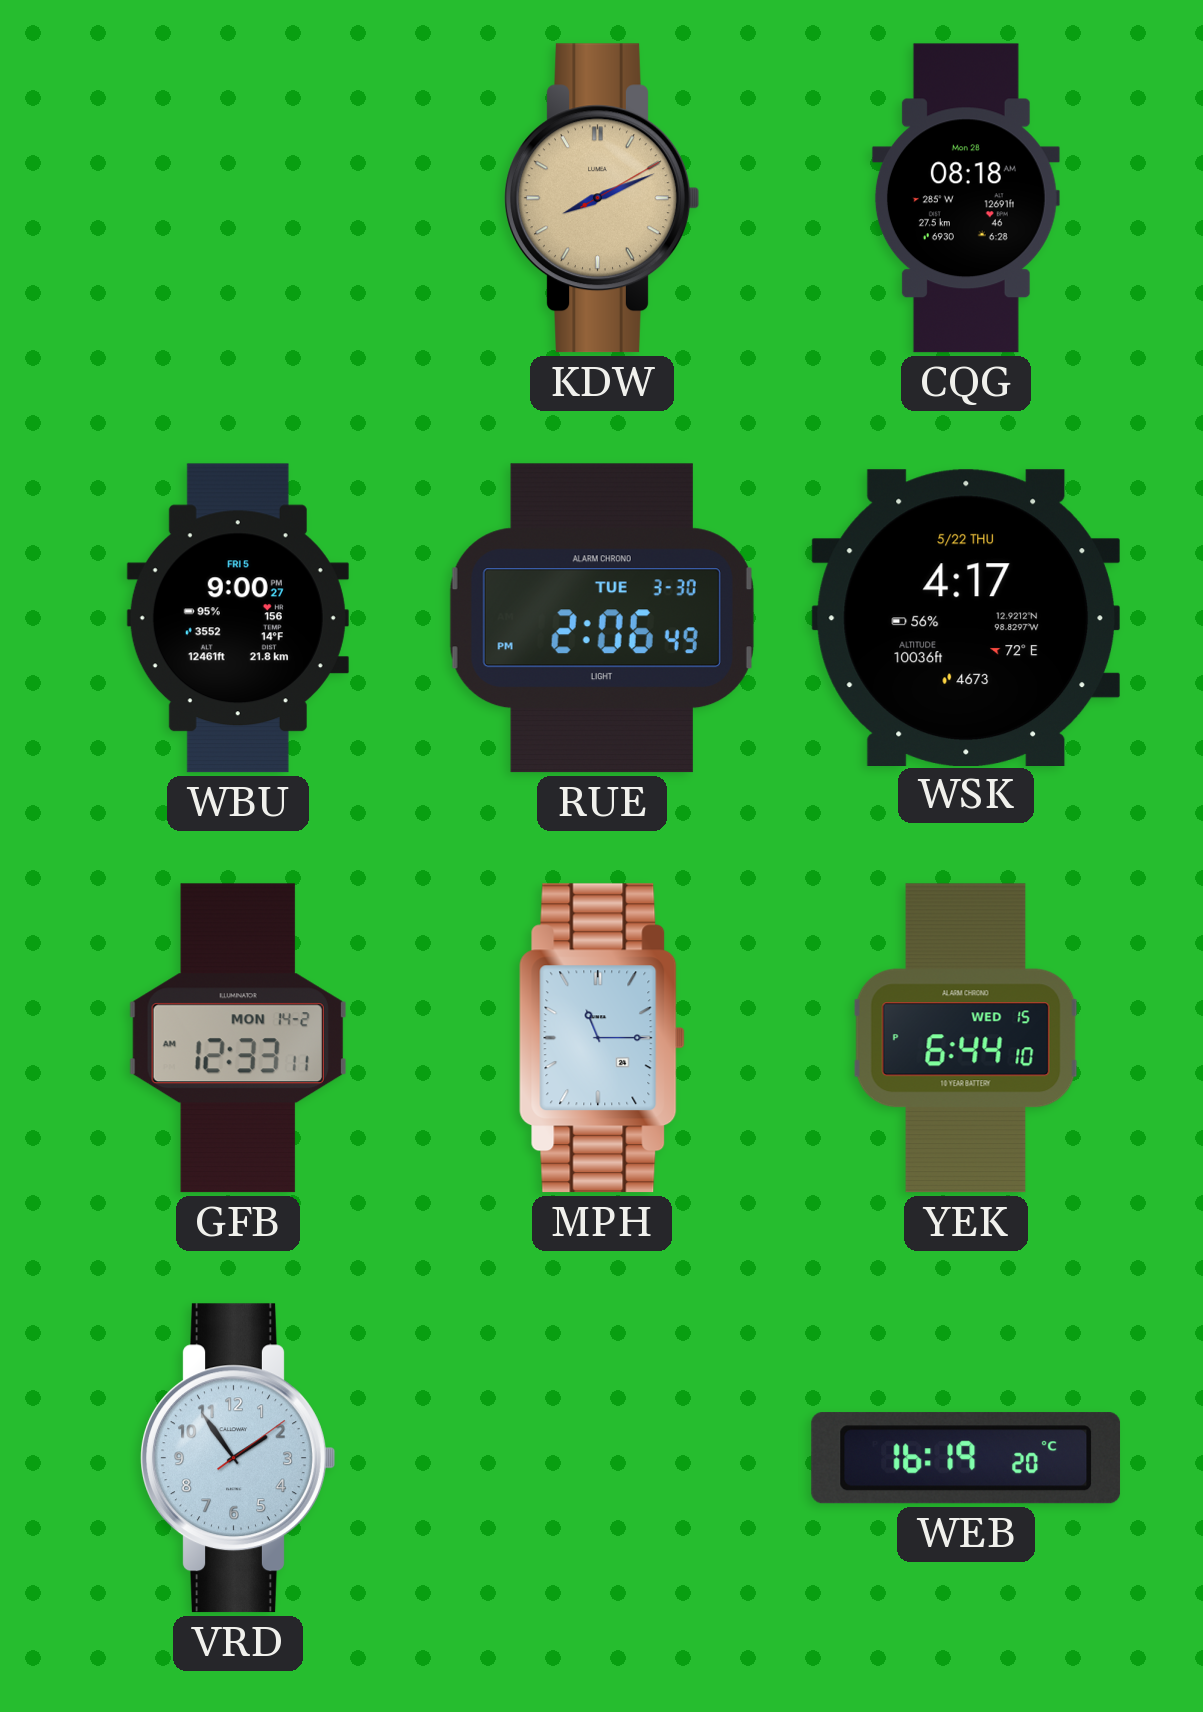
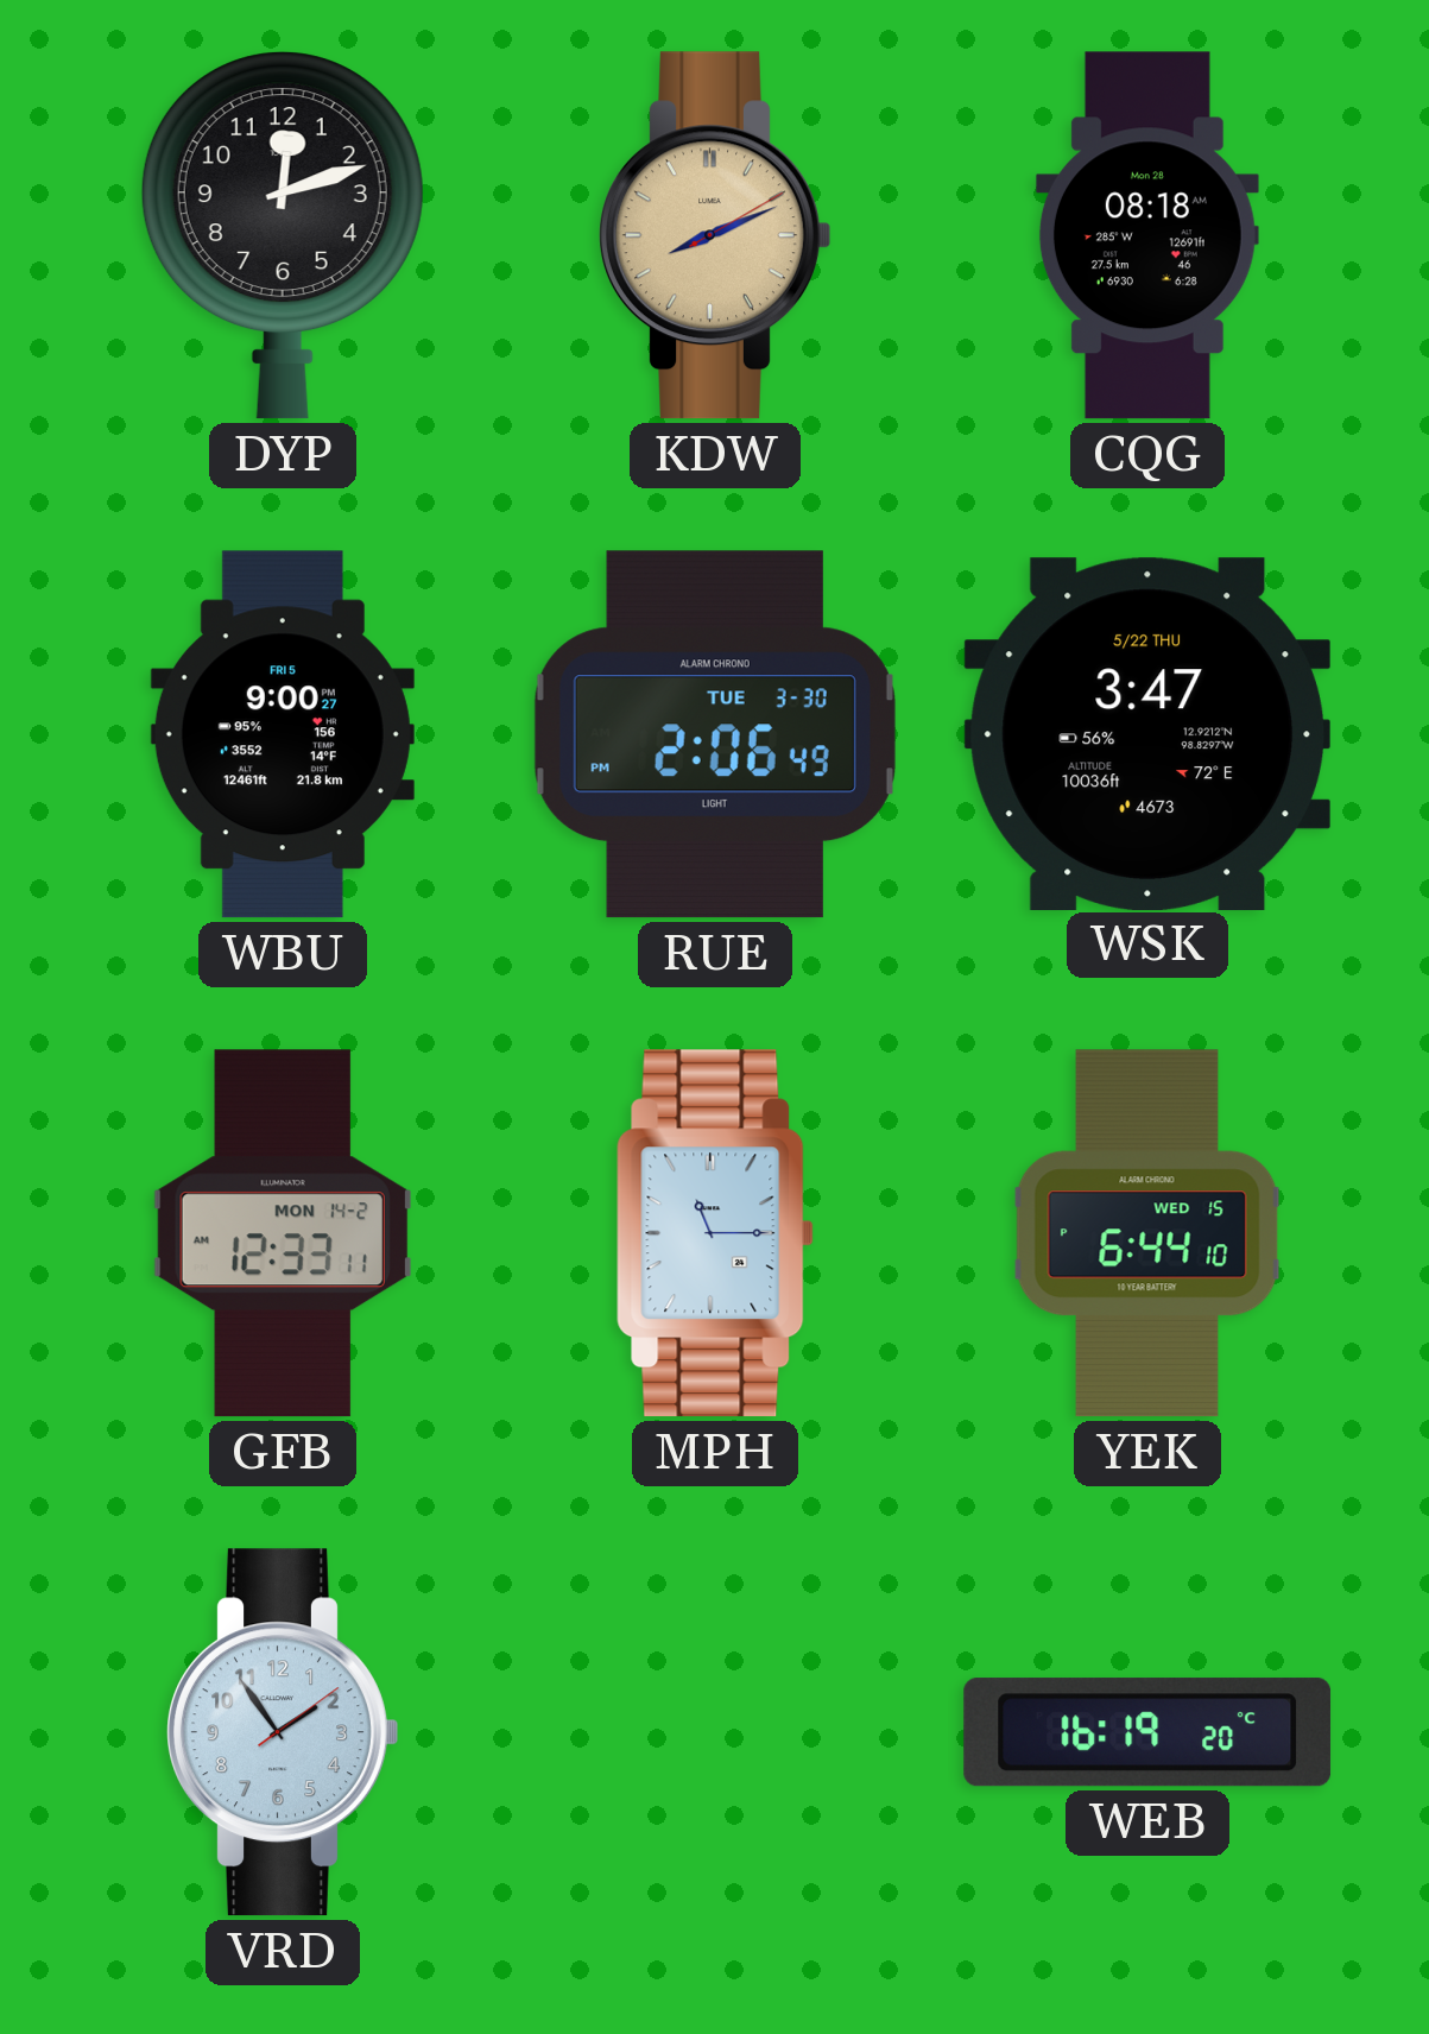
DYP: none -> 12:12
WSK: 4:17 -> 3:47
